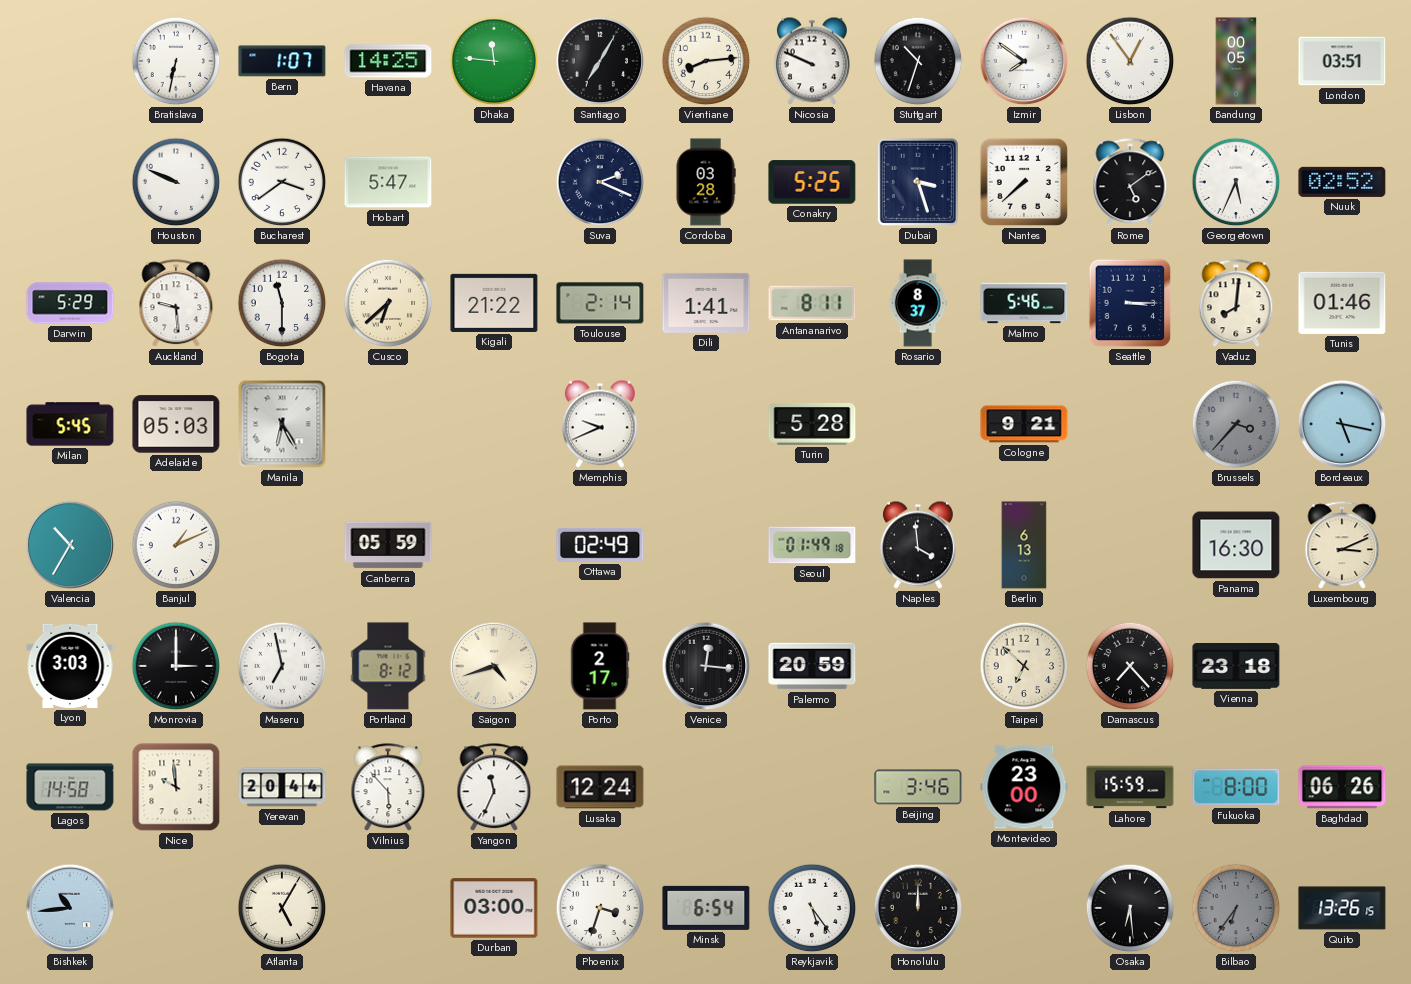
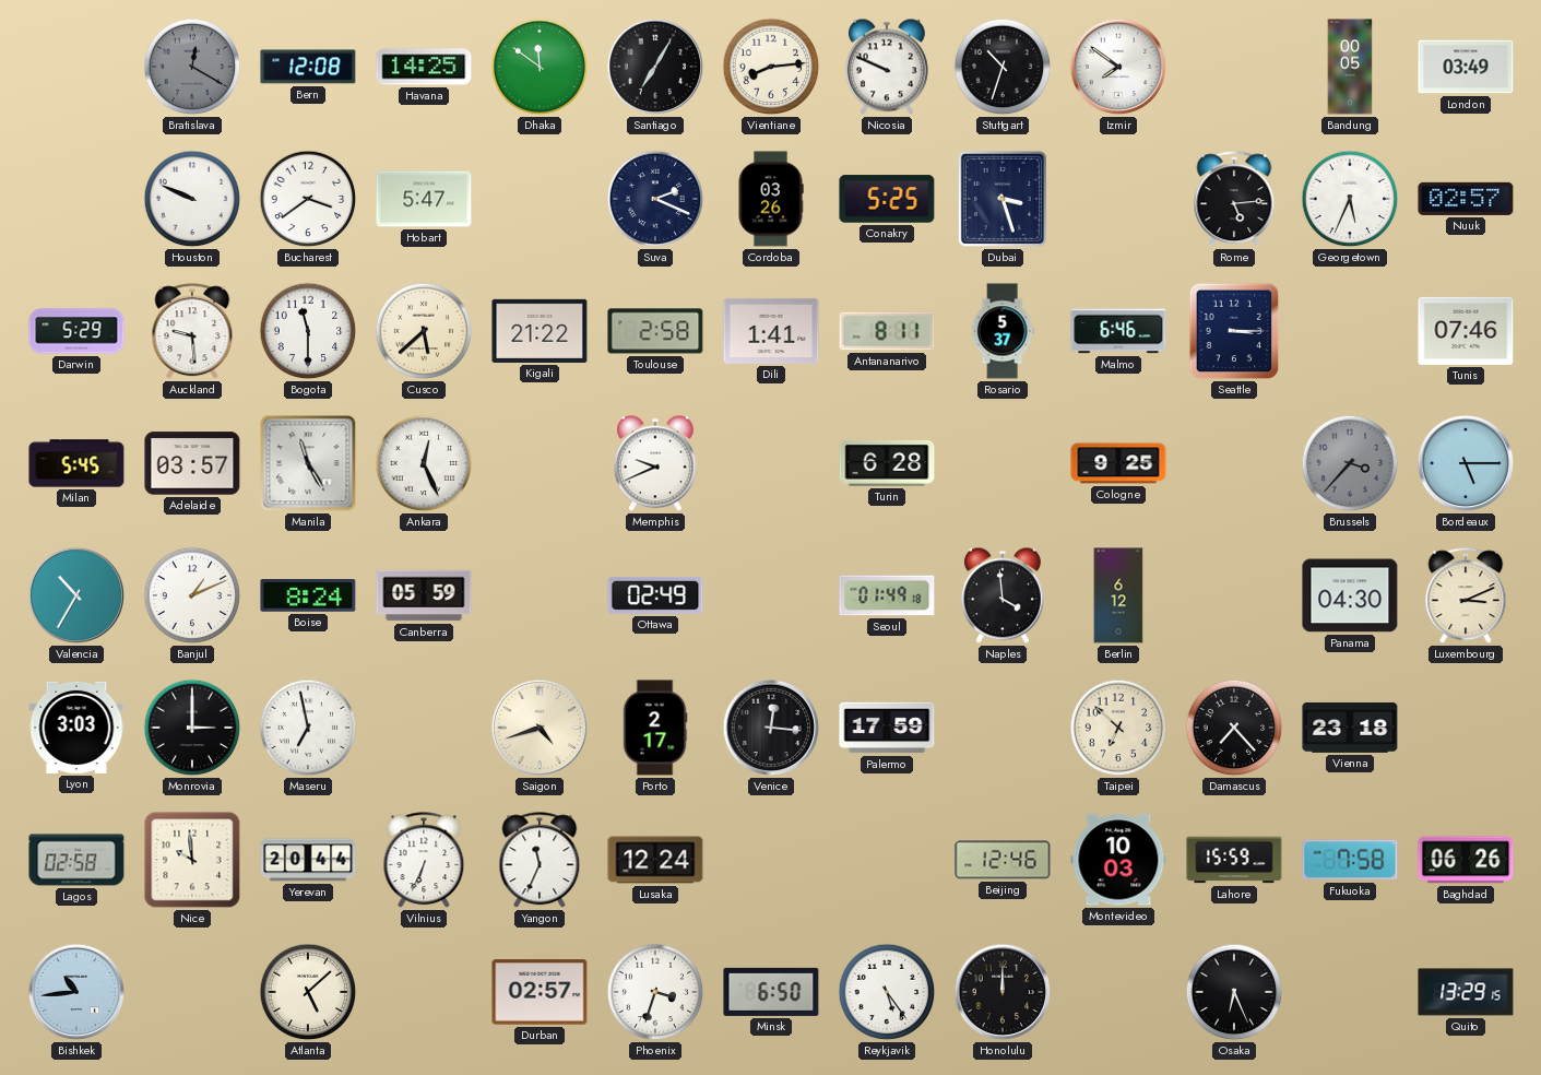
Bratislava: 6:32 -> 12:20
Bratislava dial: white -> grey
Bern: 1:07 -> 12:08
Dhaka: 11:46 -> 11:51
Lisbon: 12:54 -> none
London: 03:51 -> 03:49
Cordoba: 03:28 -> 03:26
Nantes: 7:38 -> none
Rome: 5:09 -> 5:14
Nuuk: 02:52 -> 02:57
Cusco: 6:38 -> 5:38
Toulouse: 2:14 -> 2:58
Rosario: 8:37 -> 5:37
Malmo: 5:46 -> 6:46
Vaduz: 8:01 -> none
Tunis: 01:46 -> 07:46
Adelaide: 05:03 -> 03:57
Manila: 6:25 -> 11:25
Ankara: none -> 12:26
Turin: 5:28 -> 6:28
Cologne: 9:21 -> 9:25
Bordeaux: 5:17 -> 5:15
Boise: none -> 8:24
Berlin: 6:13 -> 6:12
Panama: 16:30 -> 04:30
Portland: 8:12 -> none
Palermo: 20:59 -> 17:59
Lagos: 14:58 -> 02:58
Vilnius: 5:53 -> 6:34
Beijing: 3:46 -> 12:46
Montevideo: 23:00 -> 10:03
Fukuoka: 8:00 -> 7:58
Atlanta: 5:05 -> 5:08
Durban: 03:00 -> 02:57
Minsk: 6:54 -> 6:50
Osaka: 6:29 -> 6:26
Bilbao: 6:36 -> none
Quito: 13:26 -> 13:29
